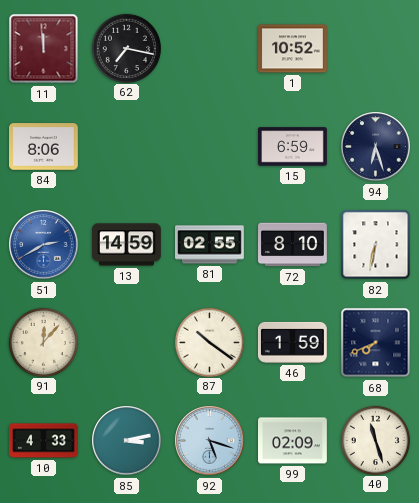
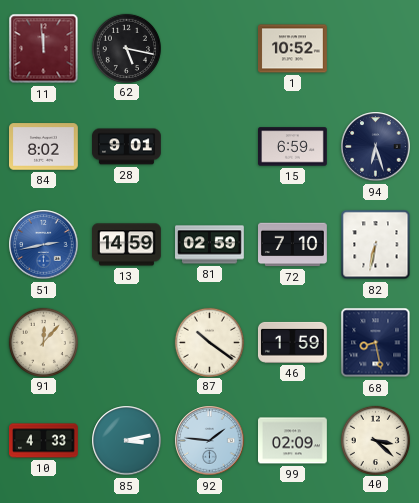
62: 7:17 -> 5:17
84: 8:06 -> 8:02
28: none -> 9:01
51: 2:40 -> 2:43
81: 02:55 -> 02:59
72: 8:10 -> 7:10
68: 7:41 -> 8:28
92: 5:18 -> 1:46
40: 11:27 -> 3:22
